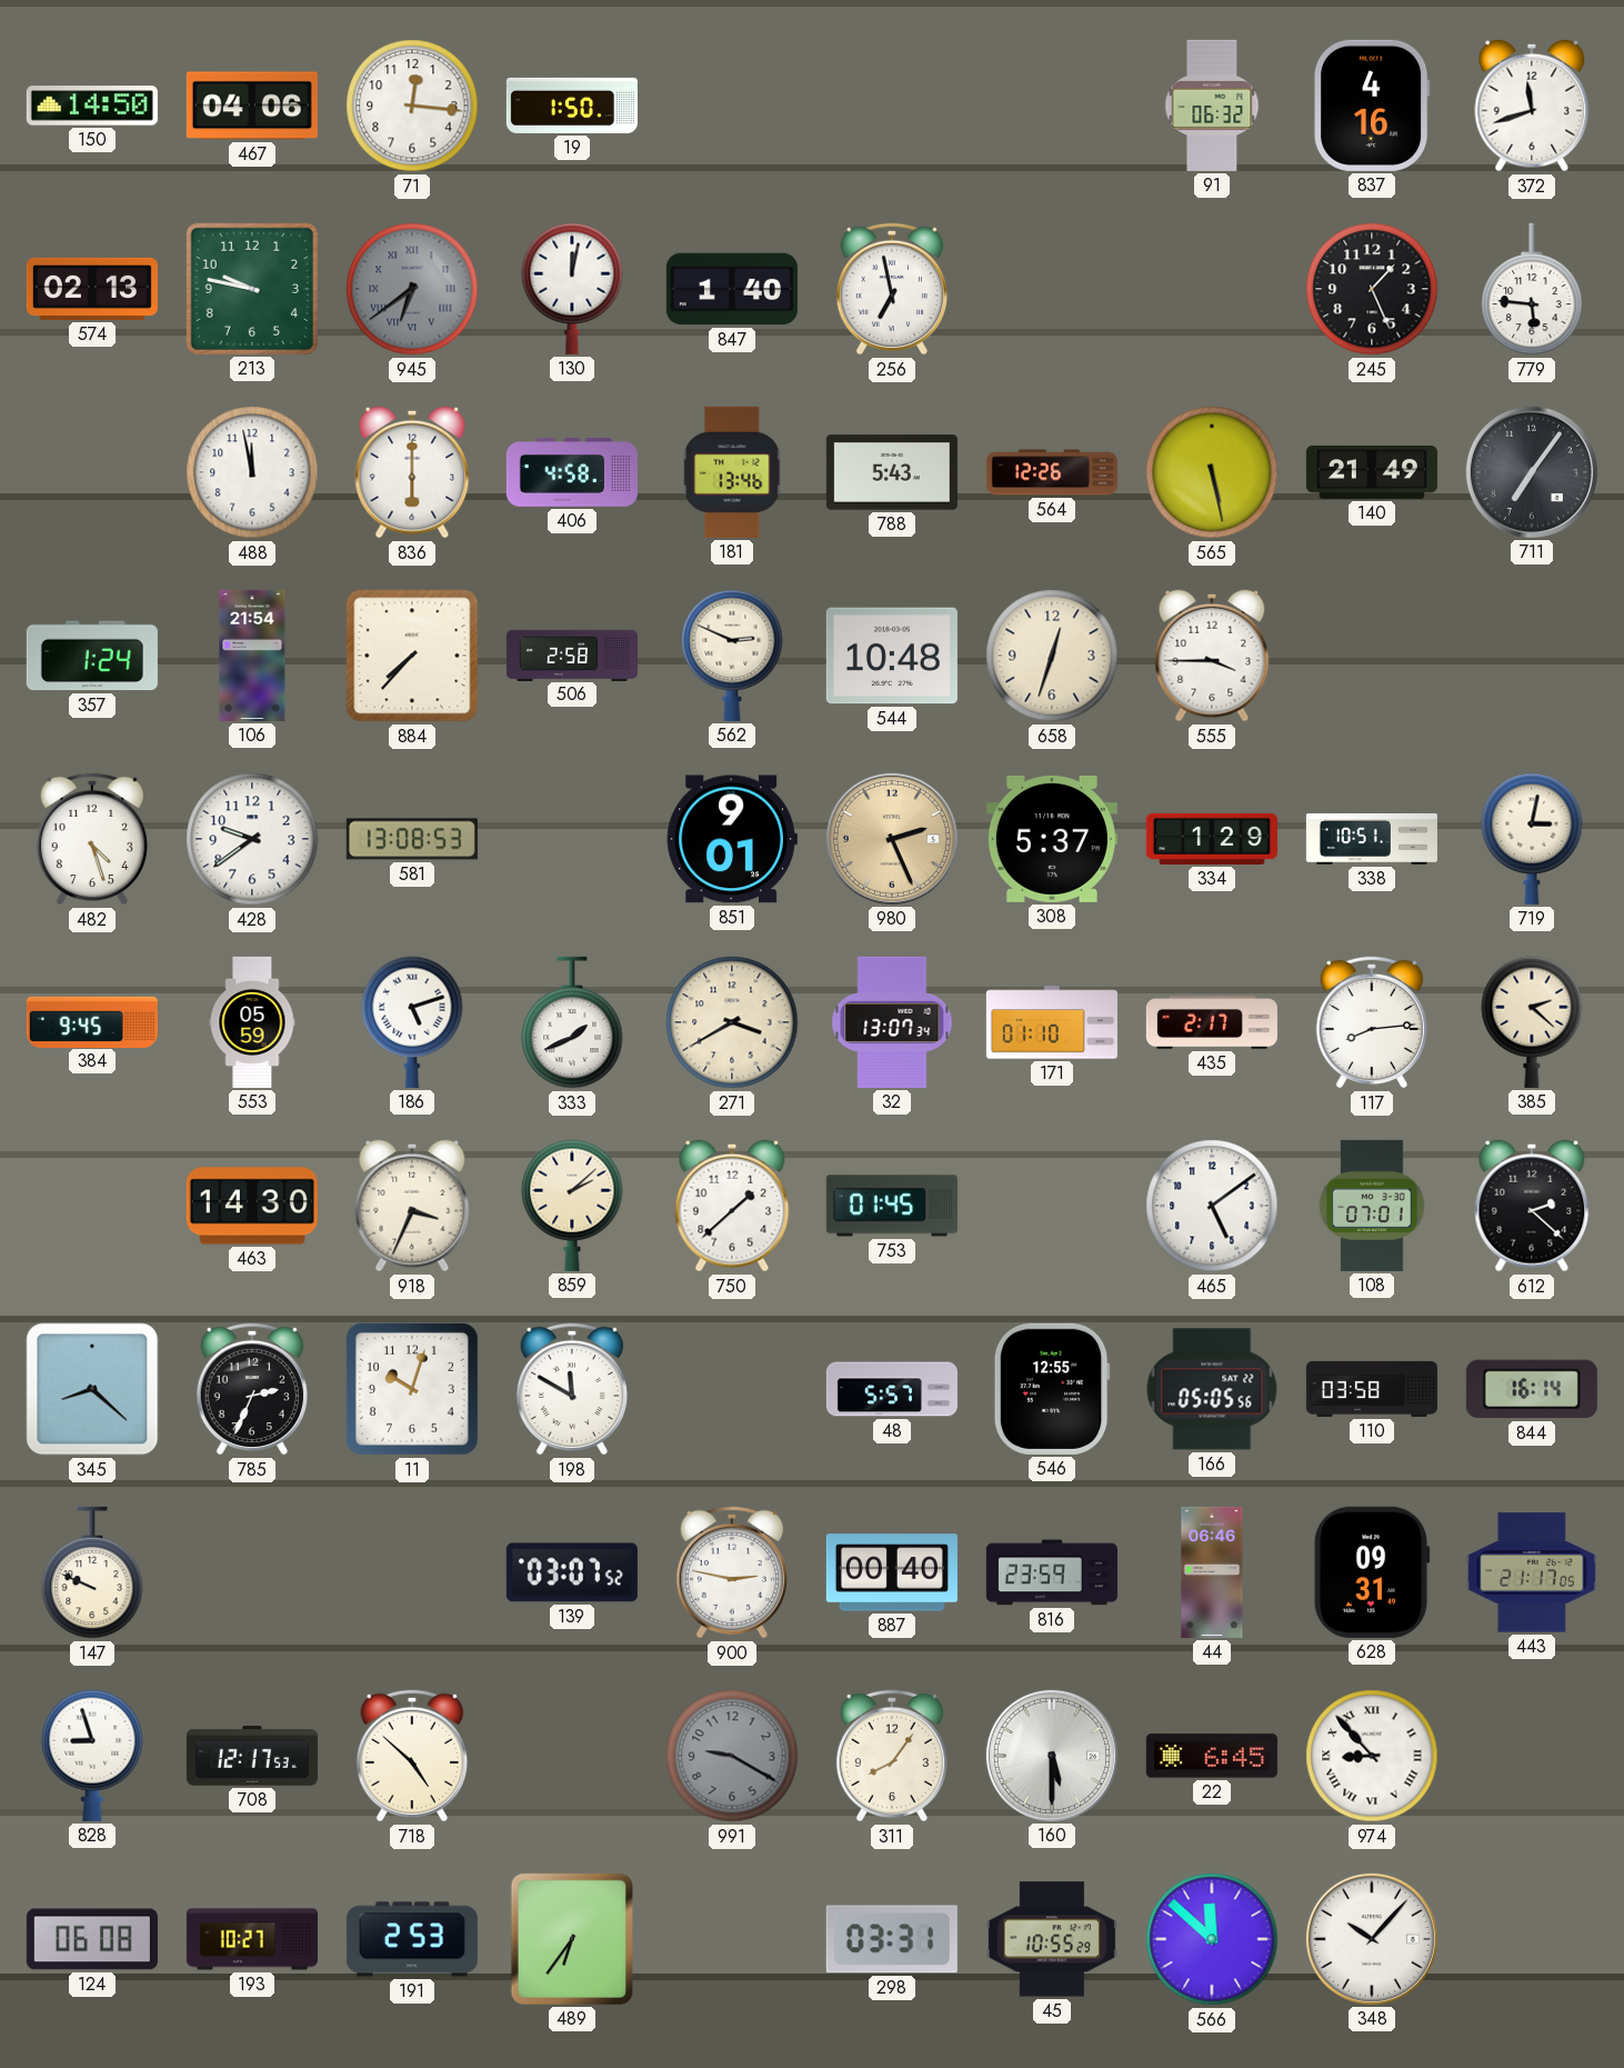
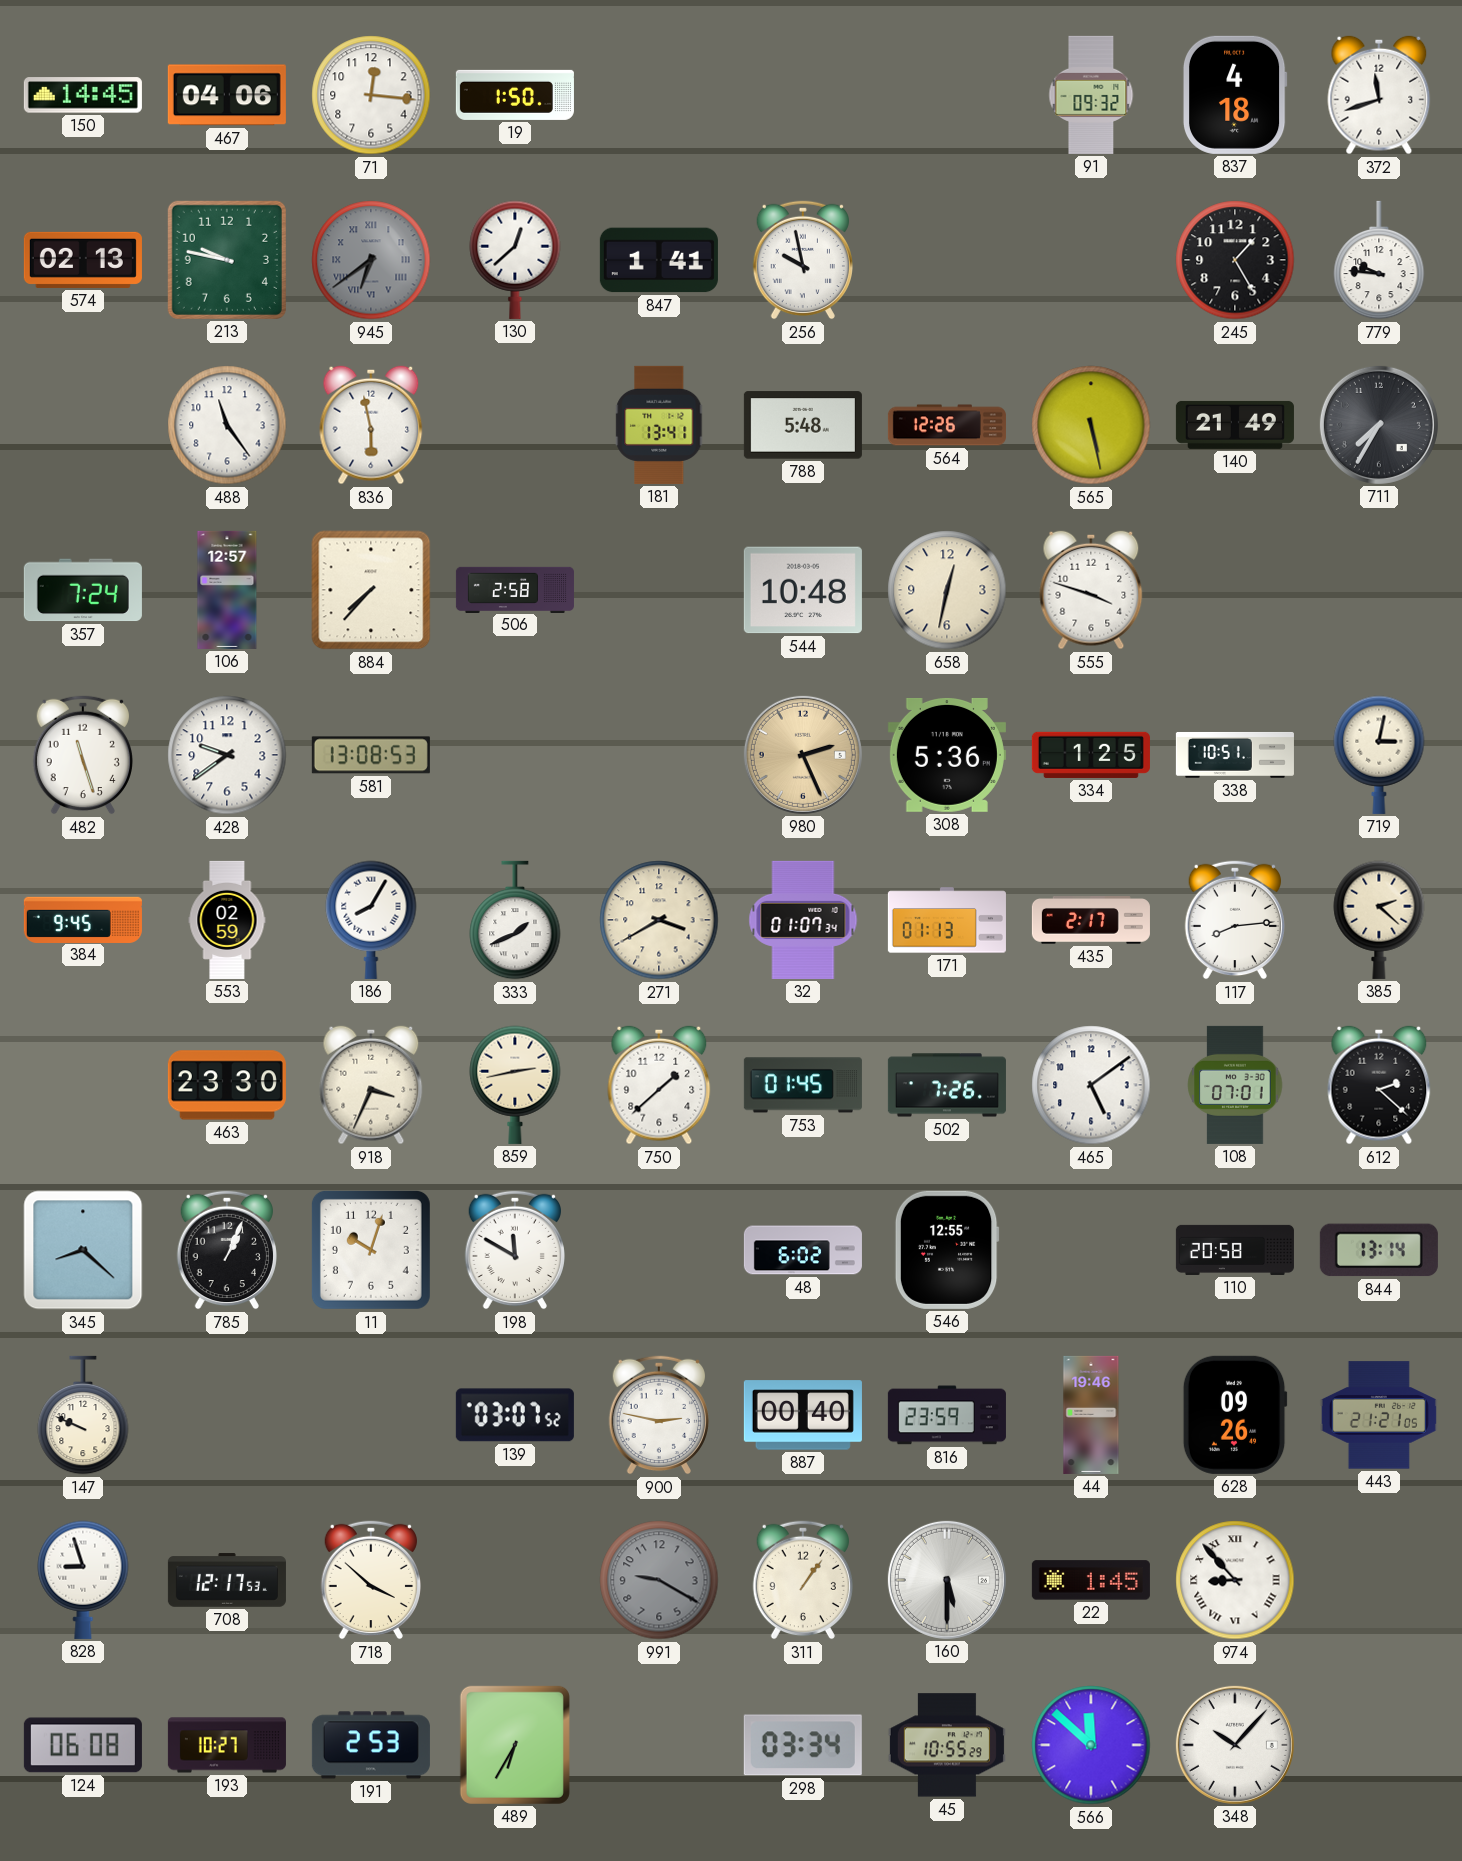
150: 14:50 -> 14:45
91: 06:32 -> 09:32
837: 4:16 -> 4:18
130: 12:02 -> 12:38
847: 1:40 -> 1:41
256: 6:58 -> 9:58
245: 1:26 -> 1:25
779: 5:46 -> 9:46
488: 11:58 -> 11:24
836: 6:00 -> 5:58
406: 4:58 -> none
181: 13:46 -> 13:41
788: 5:43 -> 5:48
711: 7:06 -> 7:35
357: 1:24 -> 7:24
106: 21:54 -> 12:57
562: 2:49 -> none
658: 12:33 -> 12:32
555: 3:45 -> 3:48
482: 4:27 -> 11:27
851: 9:01 -> none
308: 5:37 -> 5:36
334: 1:29 -> 1:25
553: 05:59 -> 02:59
186: 5:12 -> 8:05
32: 13:07 -> 01:07
171: 01:10 -> 01:13
463: 14:30 -> 23:30
859: 2:08 -> 2:43
502: none -> 7:26
785: 2:34 -> 1:04
48: 5:57 -> 6:02
166: 05:05 -> none
110: 03:58 -> 20:58
844: 16:14 -> 13:14
44: 06:46 -> 19:46
628: 09:31 -> 09:26
443: 21:17 -> 21:21
718: 4:52 -> 3:52
311: 8:06 -> 1:06
22: 6:45 -> 1:45
489: 6:36 -> 6:35
298: 03:31 -> 03:34
